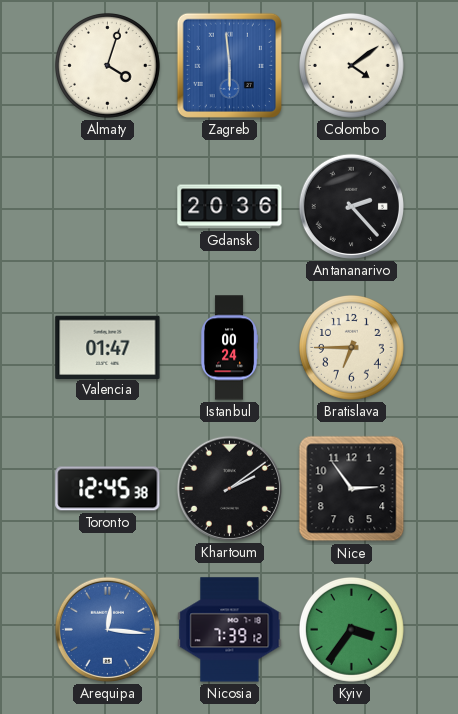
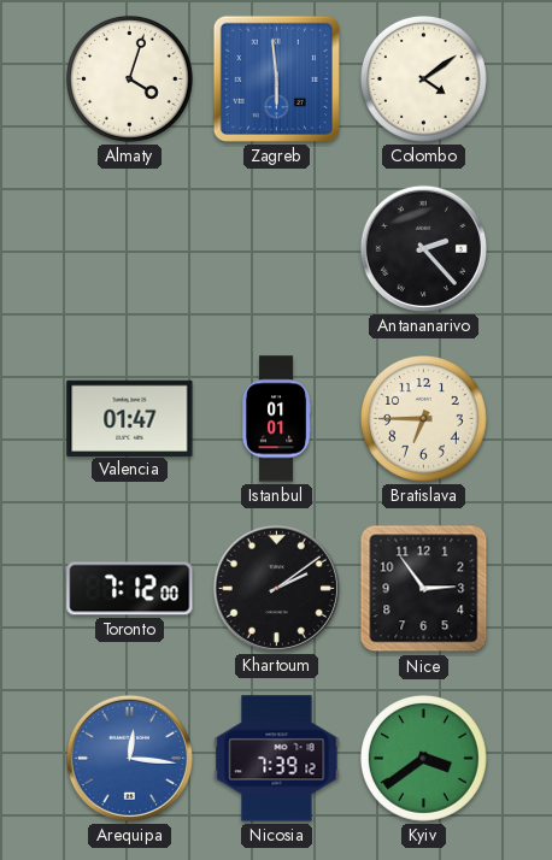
Gdansk: 20:36 -> none
Istanbul: 00:24 -> 01:01
Toronto: 12:45 -> 7:12
Kyiv: 3:36 -> 3:39
